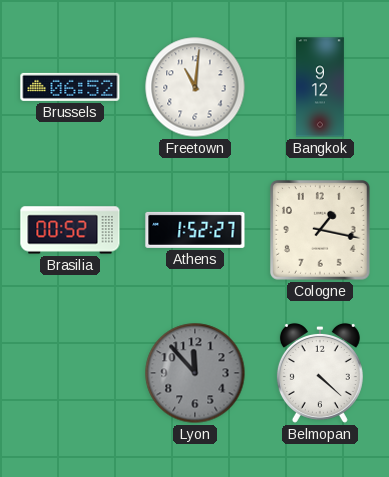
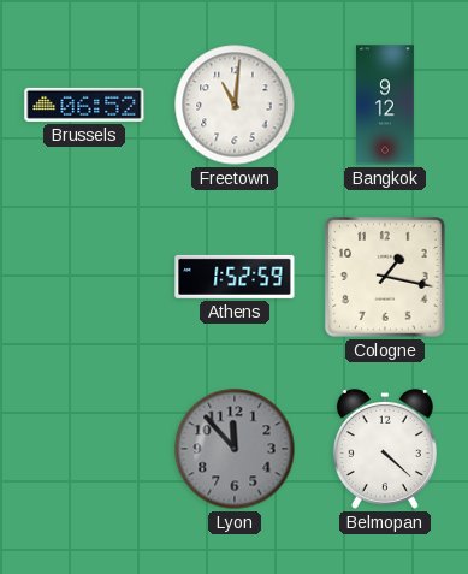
Brasilia: 00:52 -> none
Athens: 1:52:27 -> 1:52:59
